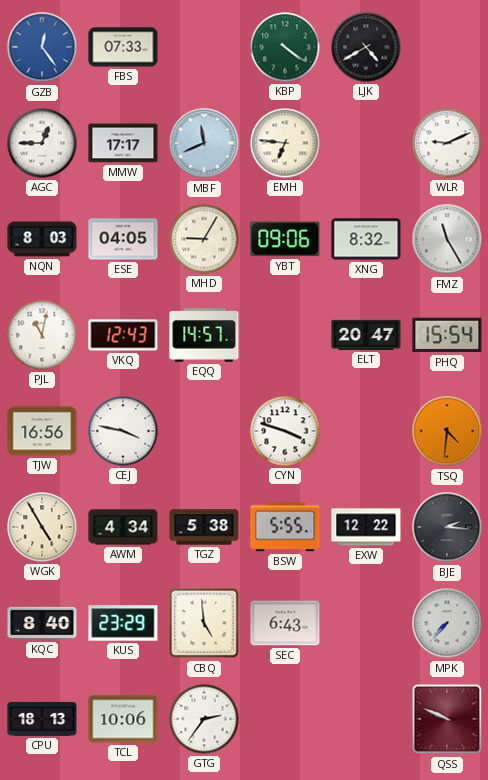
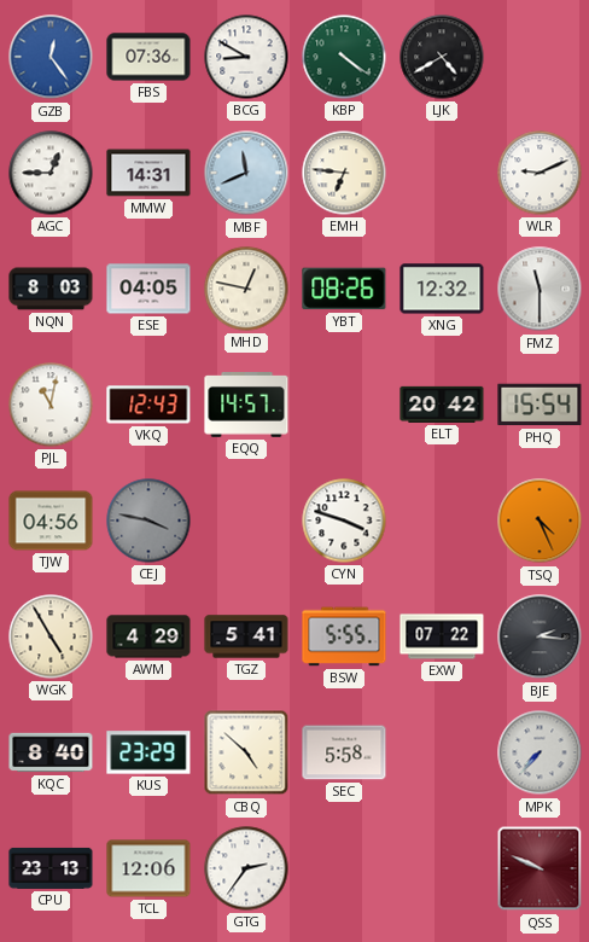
FBS: 07:33 -> 07:36
BCG: none -> 8:50
MMW: 17:17 -> 14:31
MHD: 9:05 -> 12:47
YBT: 09:06 -> 08:26
XNG: 8:32 -> 12:32
FMZ: 11:25 -> 11:30
ELT: 20:47 -> 20:42
TJW: 16:56 -> 04:56
CEJ dial: white -> grey
TSQ: 4:31 -> 4:26
AWM: 4:34 -> 4:29
TGZ: 5:38 -> 5:41
EXW: 12:22 -> 07:22
CBQ: 4:59 -> 4:52
SEC: 6:43 -> 5:58
CPU: 18:13 -> 23:13
TCL: 10:06 -> 12:06
